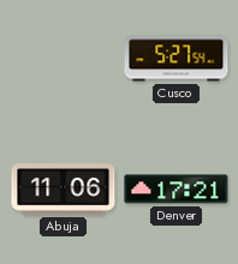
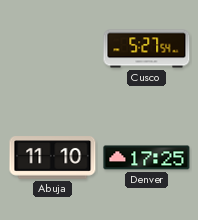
Abuja: 11:06 -> 11:10
Denver: 17:21 -> 17:25
